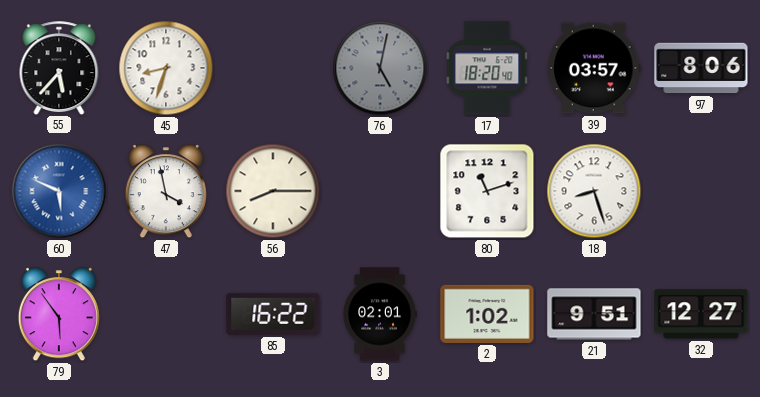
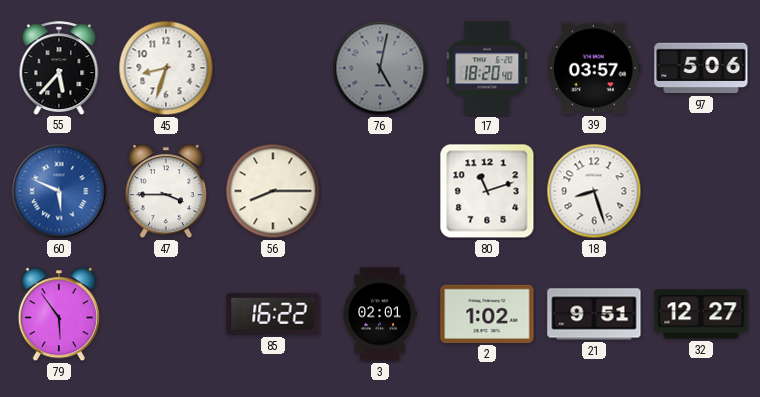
97: 8:06 -> 5:06
47: 3:58 -> 3:45
